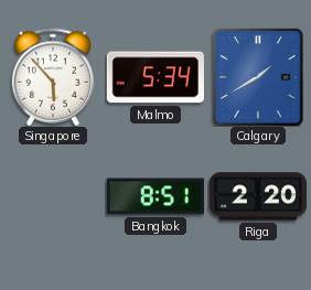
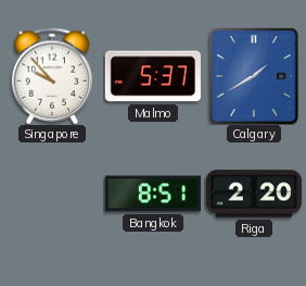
Singapore: 5:53 -> 9:53
Malmo: 5:34 -> 5:37
